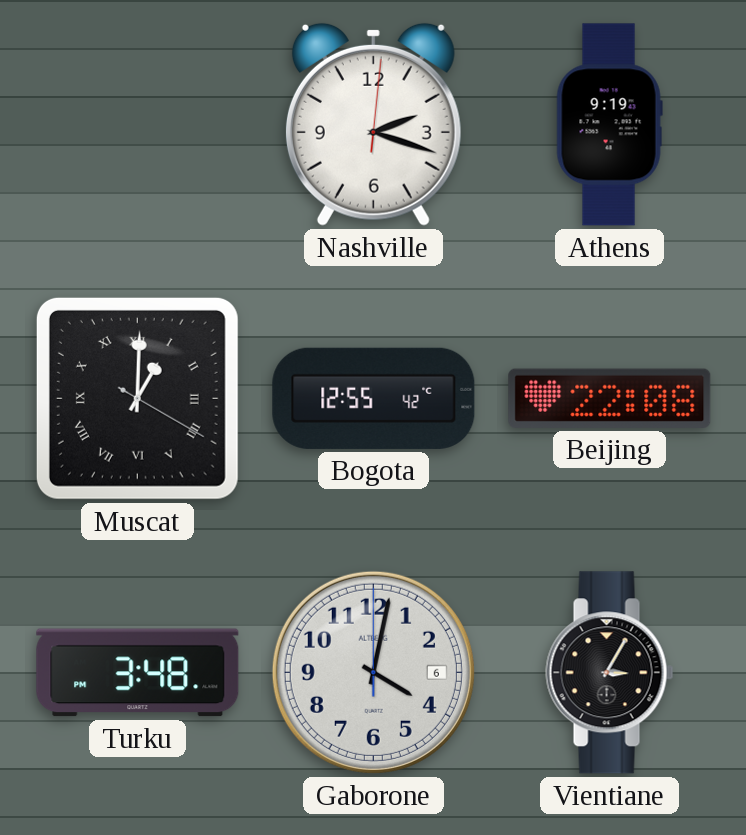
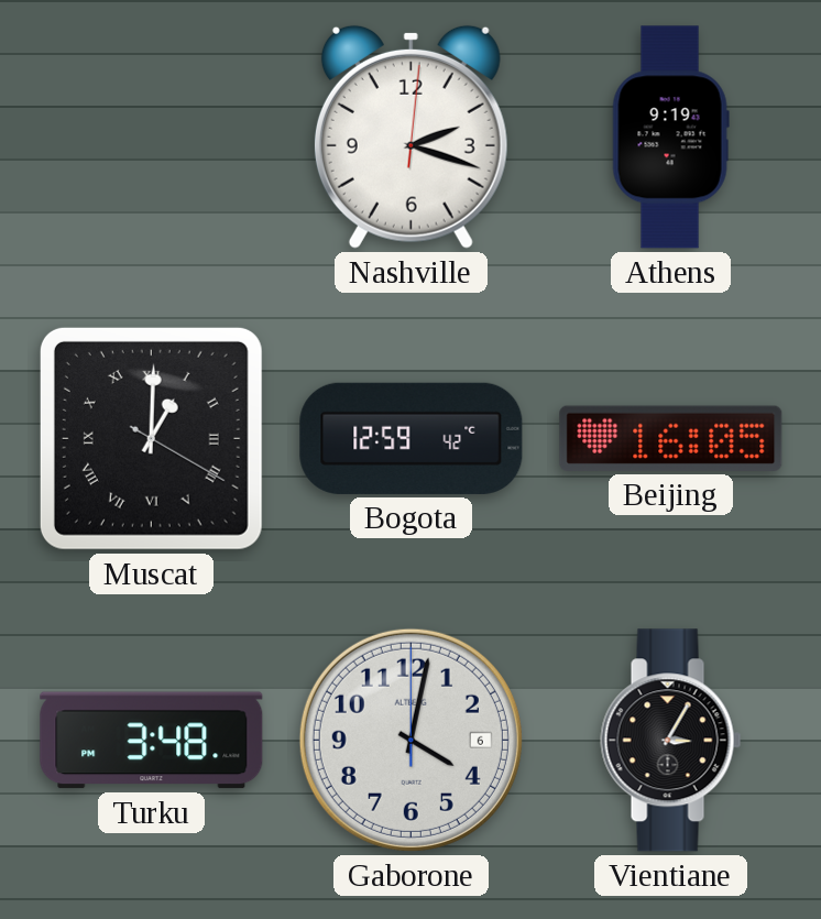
Bogota: 12:55 -> 12:59
Beijing: 22:08 -> 16:05
